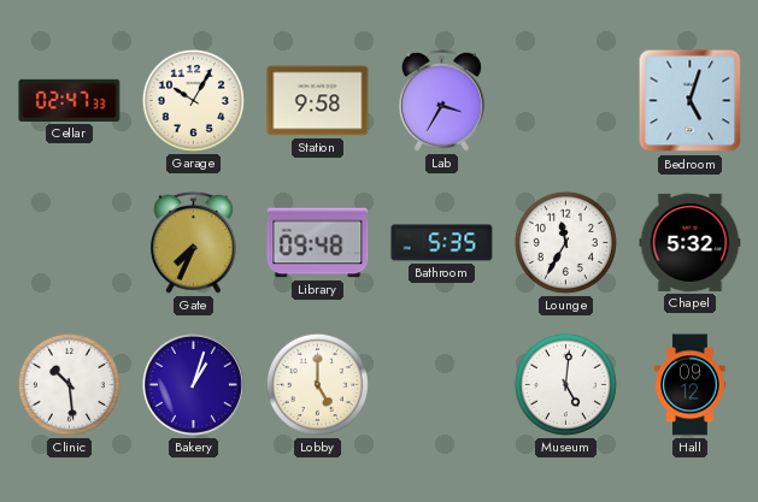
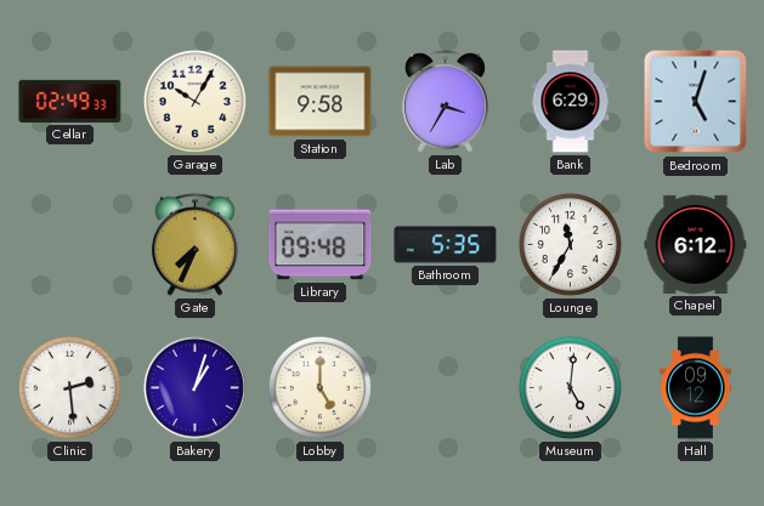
Cellar: 02:47 -> 02:49
Bank: none -> 6:29
Chapel: 5:32 -> 6:12
Clinic: 10:29 -> 2:29
